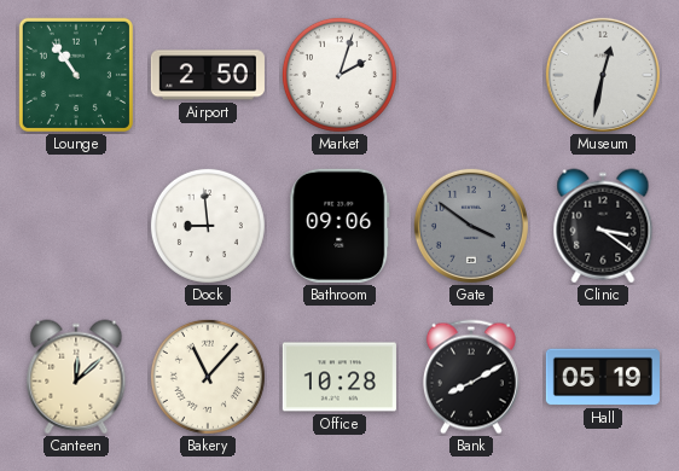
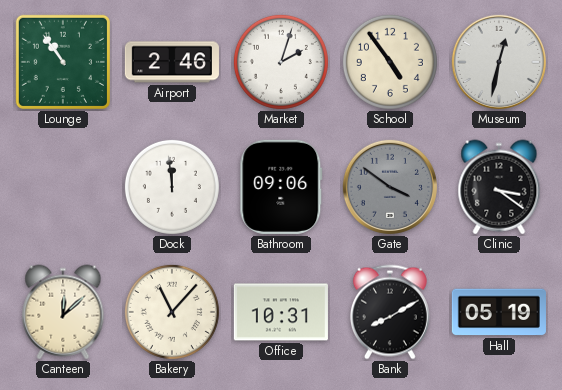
Airport: 2:50 -> 2:46
School: none -> 4:54
Dock: 8:59 -> 11:59
Office: 10:28 -> 10:31
